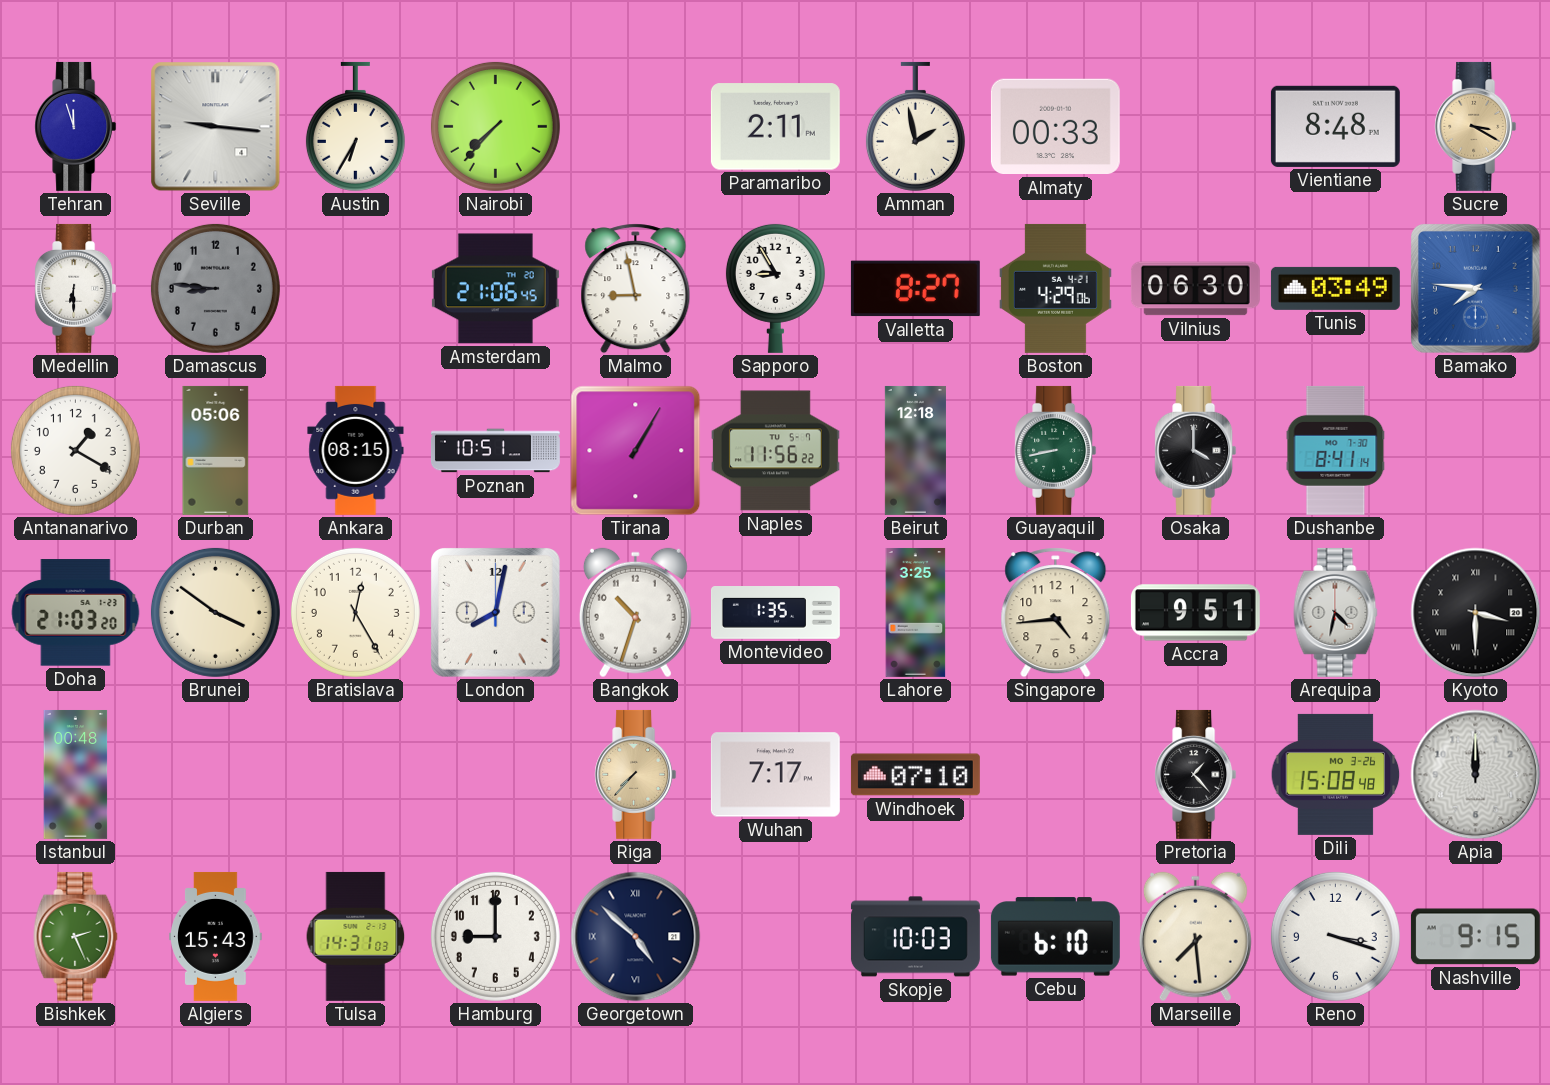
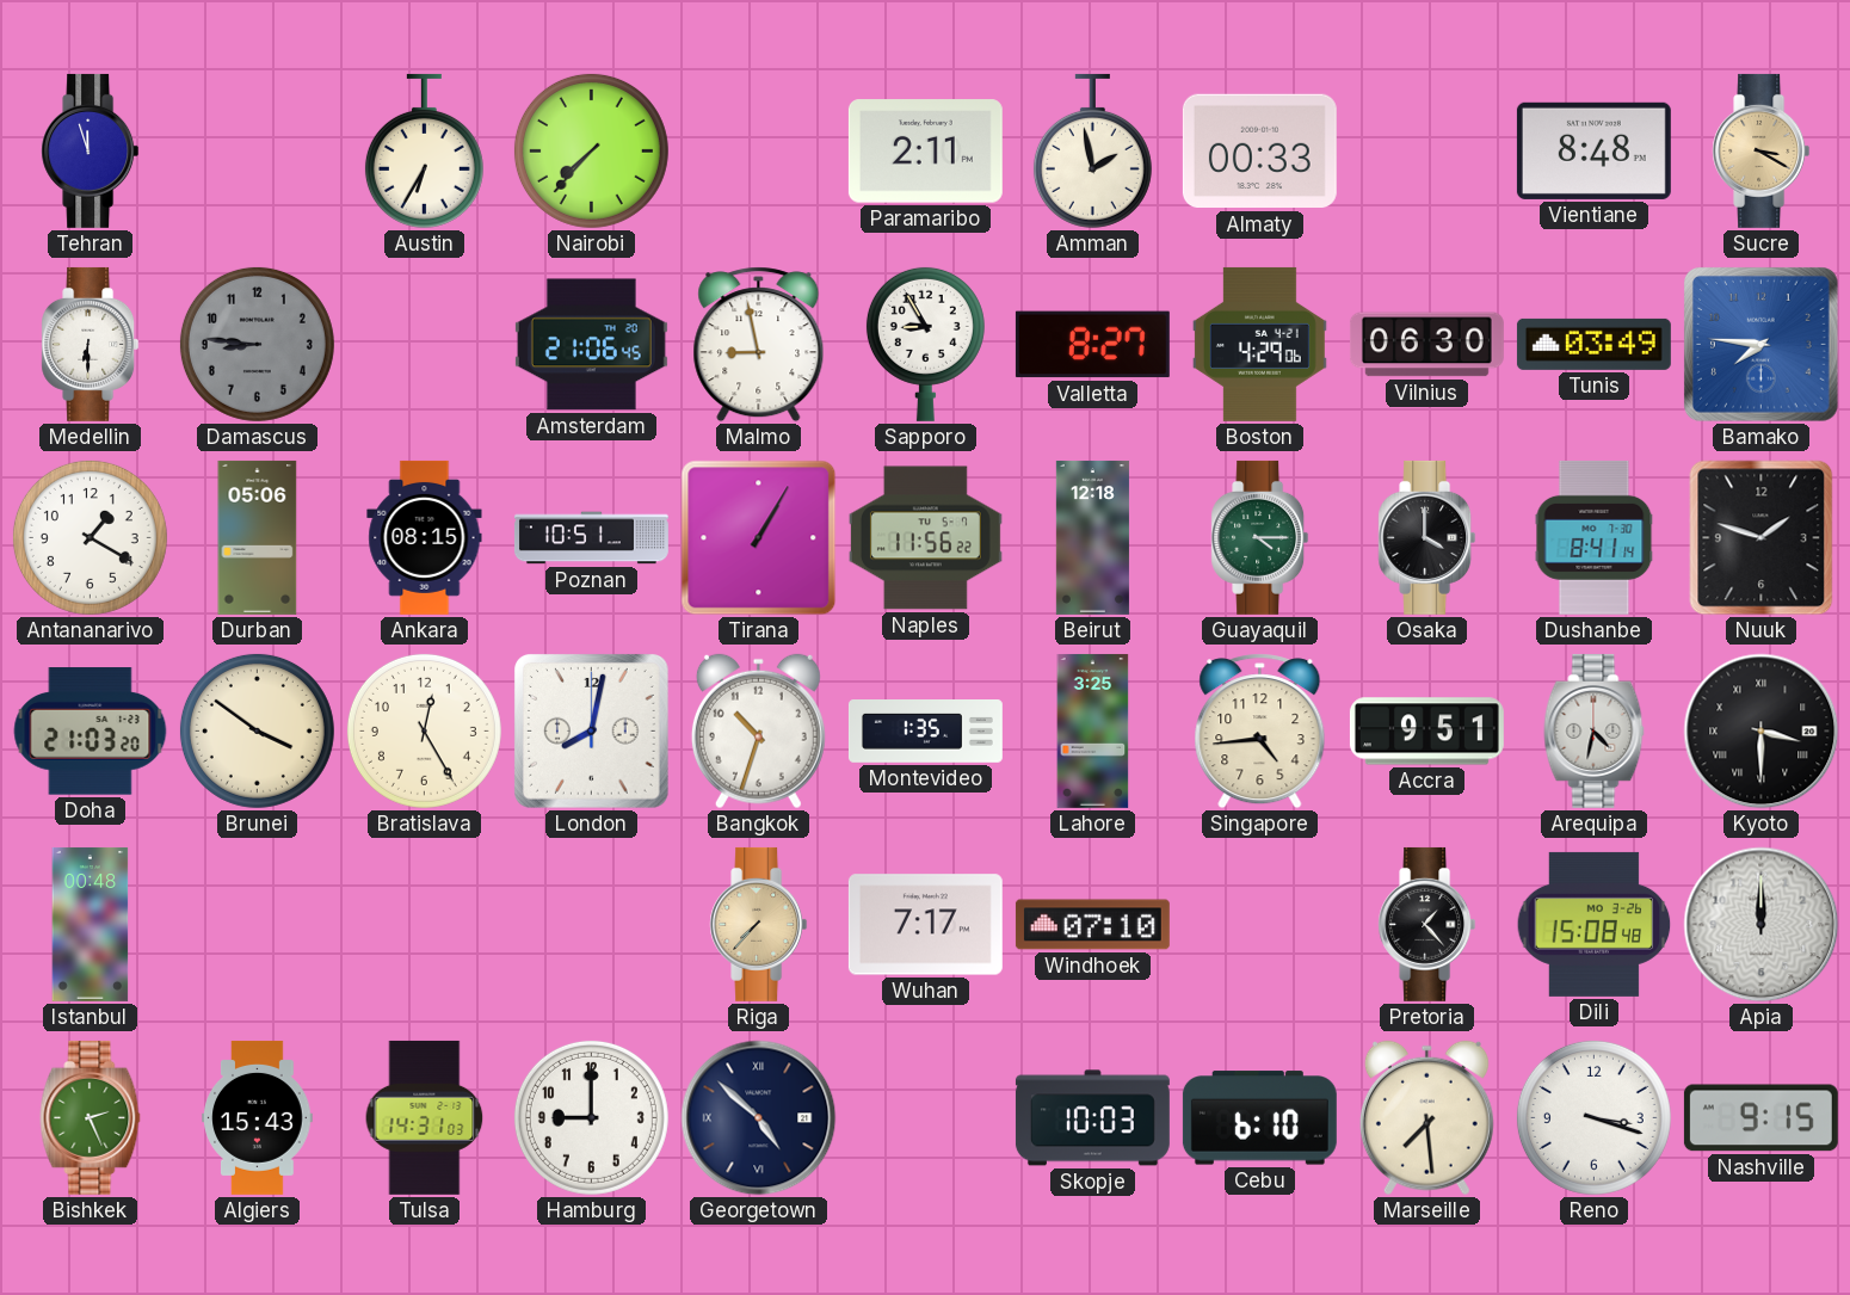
Seville: 9:16 -> none
Guayaquil: 8:43 -> 4:15
Nuuk: none -> 1:48
